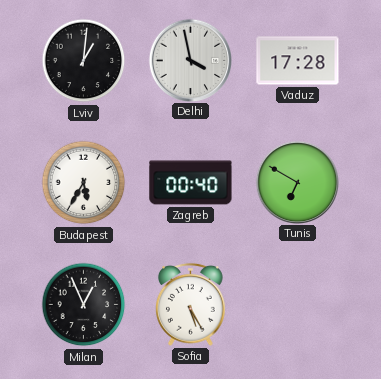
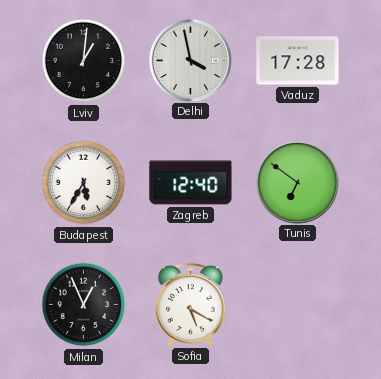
Zagreb: 00:40 -> 12:40
Tunis: 6:50 -> 6:51
Sofia: 5:25 -> 5:20
